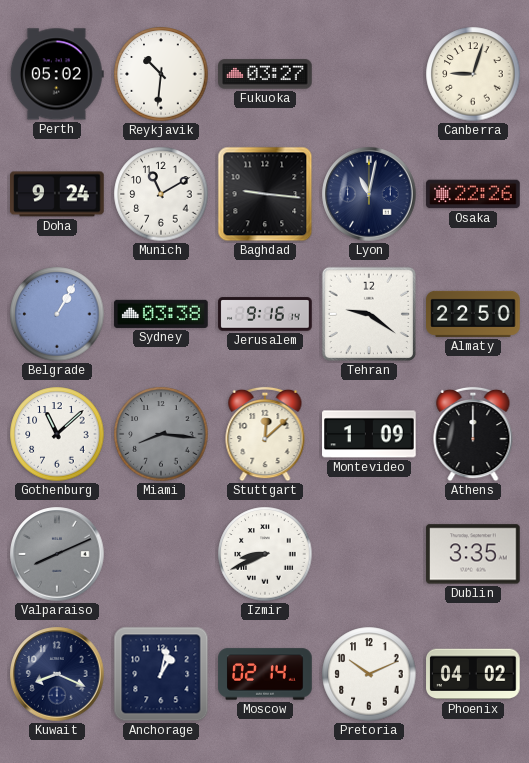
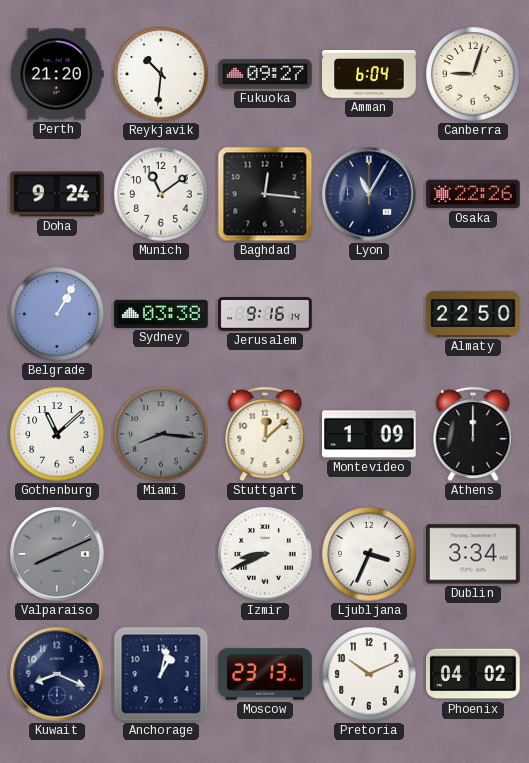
Perth: 05:02 -> 21:20
Fukuoka: 03:27 -> 09:27
Amman: none -> 6:04
Munich: 11:10 -> 11:09
Baghdad: 9:16 -> 12:16
Lyon: 11:02 -> 11:05
Tehran: 9:21 -> none
Ljubljana: none -> 3:34
Dublin: 3:35 -> 3:34
Moscow: 02:14 -> 23:13
